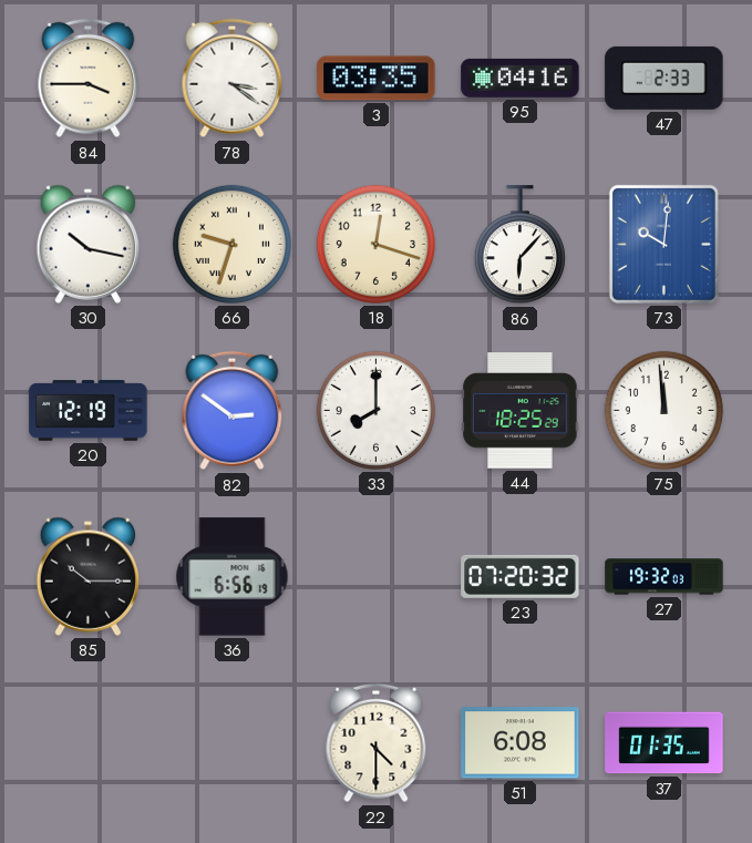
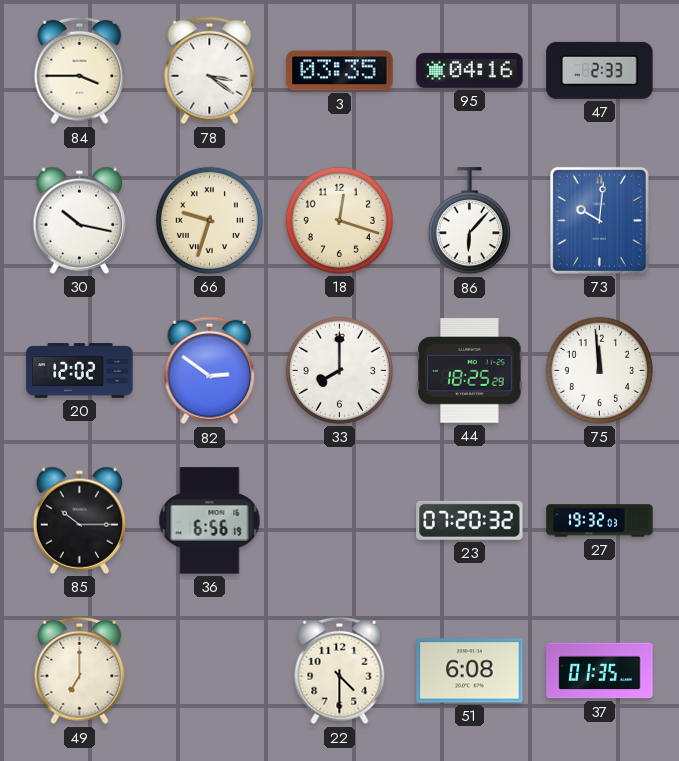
20: 12:19 -> 12:02
49: none -> 7:00
